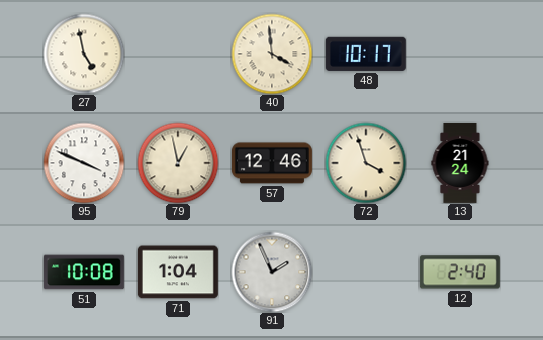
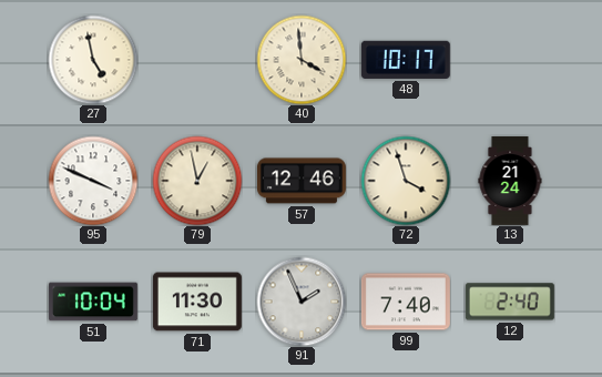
51: 10:08 -> 10:04
71: 1:04 -> 11:30
99: none -> 7:40
